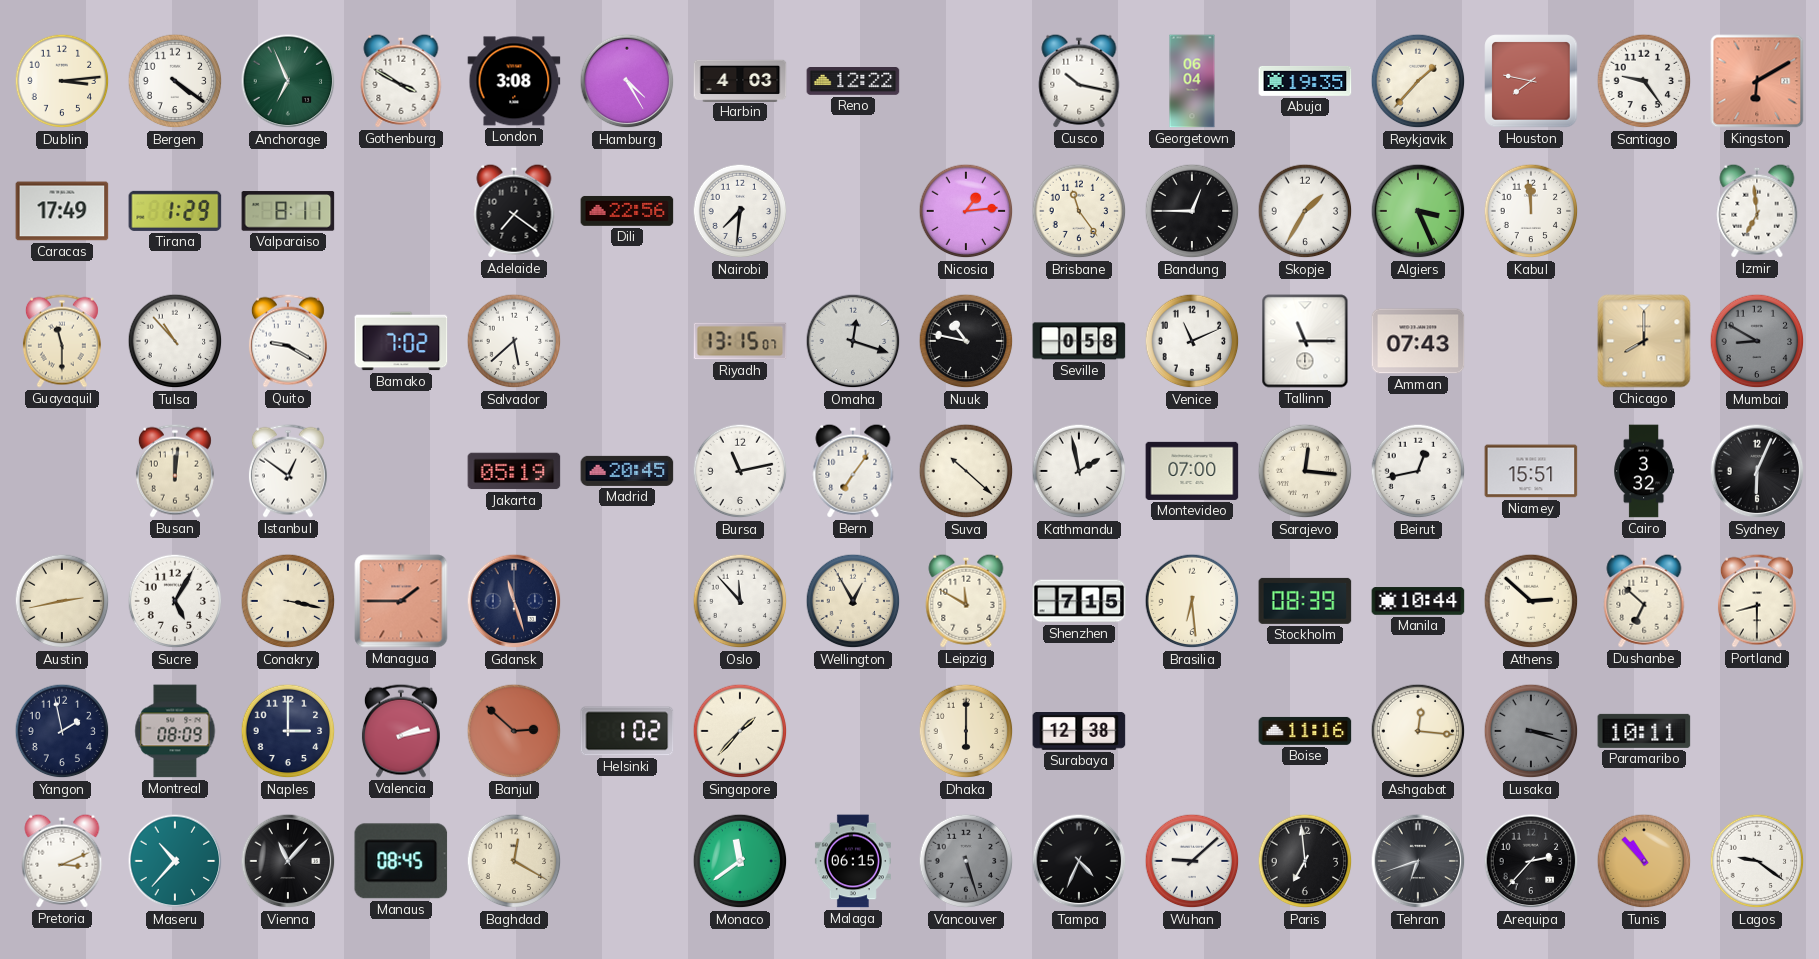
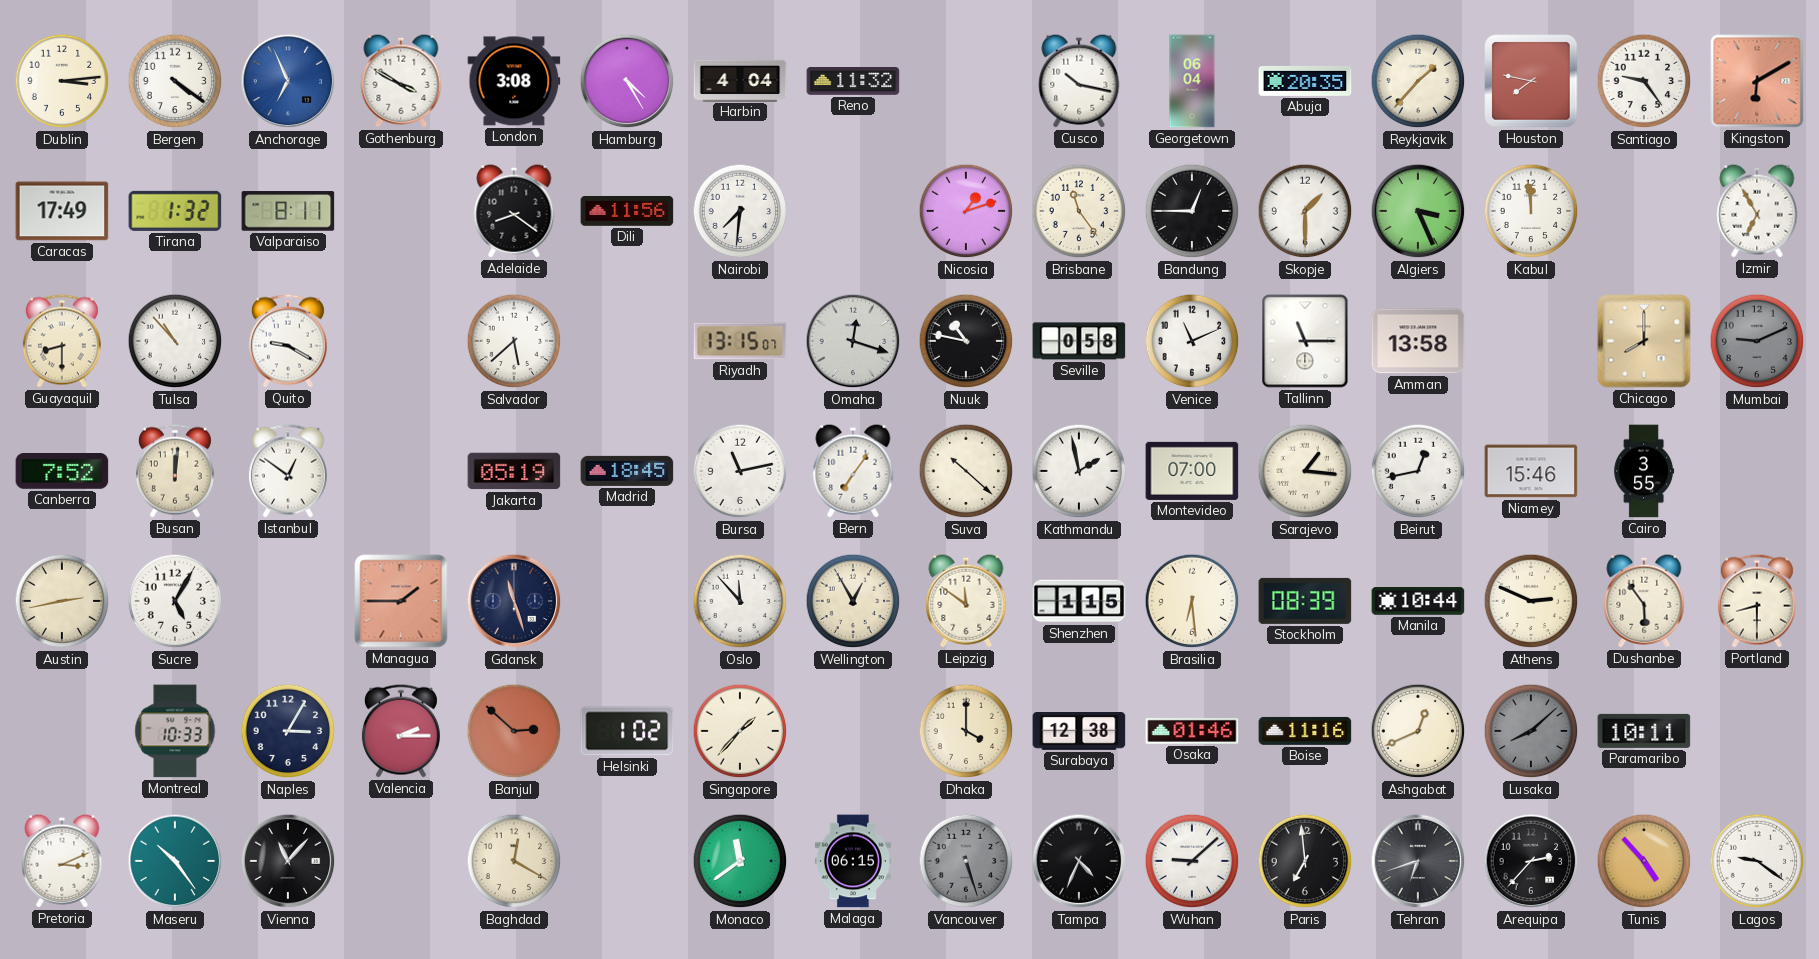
Anchorage dial: green -> blue
Harbin: 4:03 -> 4:04
Reno: 12:22 -> 11:32
Abuja: 19:35 -> 20:35
Tirana: 1:29 -> 1:32
Adelaide: 7:21 -> 8:21
Dili: 22:56 -> 11:56
Nicosia: 1:14 -> 1:12
Skopje: 1:35 -> 1:30
Izmir: 6:59 -> 6:55
Guayaquil: 11:30 -> 8:30
Bamako: 7:02 -> none
Amman: 07:43 -> 13:58
Mumbai: 8:50 -> 9:11
Canberra: none -> 7:52
Madrid: 20:45 -> 18:45
Sarajevo: 12:16 -> 1:16
Niamey: 15:51 -> 15:46
Cairo: 3:32 -> 3:55
Sydney: 6:04 -> none
Conakry: 3:17 -> none
Leipzig: 11:50 -> 11:51
Shenzhen: 7:15 -> 1:15
Athens: 2:52 -> 2:49
Dushanbe: 6:52 -> 5:54
Yangon: 1:58 -> none
Montreal: 08:09 -> 10:33
Naples: 3:00 -> 3:05
Valencia: 2:13 -> 2:15
Dhaka: 6:00 -> 4:00
Osaka: none -> 01:46
Ashgabat: 12:16 -> 12:41
Lusaka: 3:18 -> 8:08
Maseru: 10:37 -> 10:24
Manaus: 08:45 -> none
Tunis: 10:53 -> 4:53
